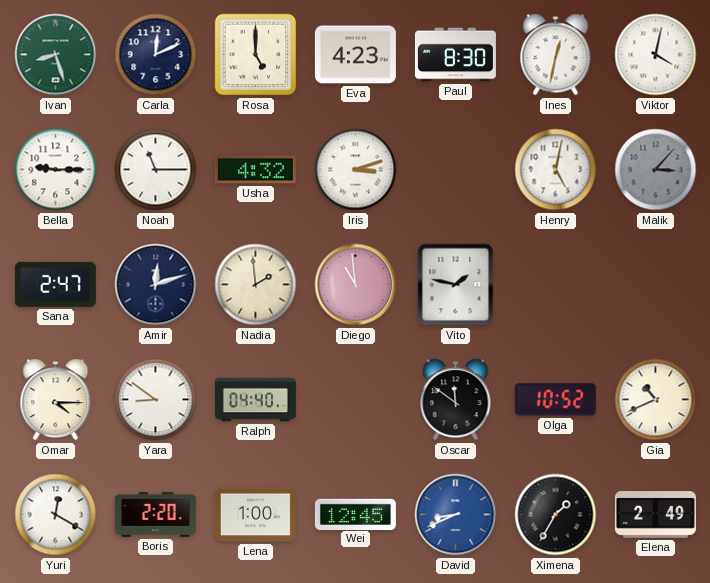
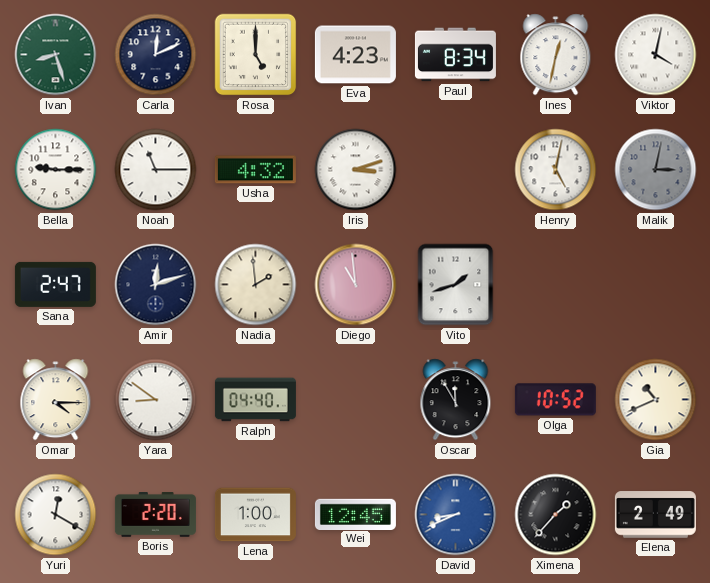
Paul: 8:30 -> 8:34
Malik: 3:07 -> 3:02
Vito: 1:47 -> 1:42
Oscar: 11:51 -> 11:55
Ximena: 1:35 -> 1:37
